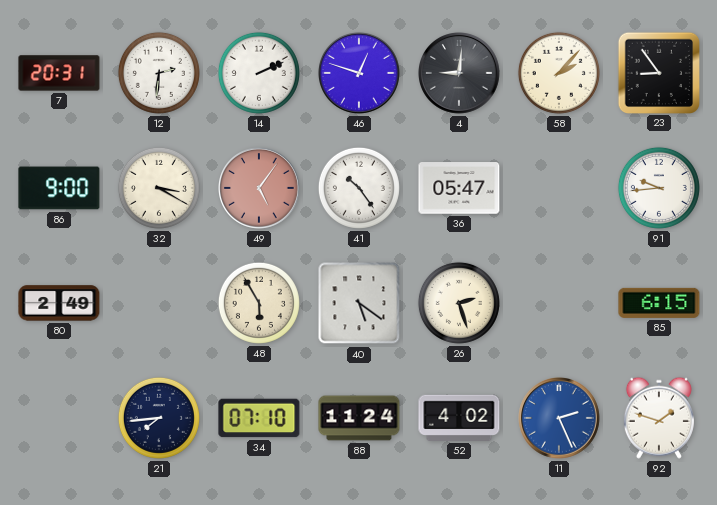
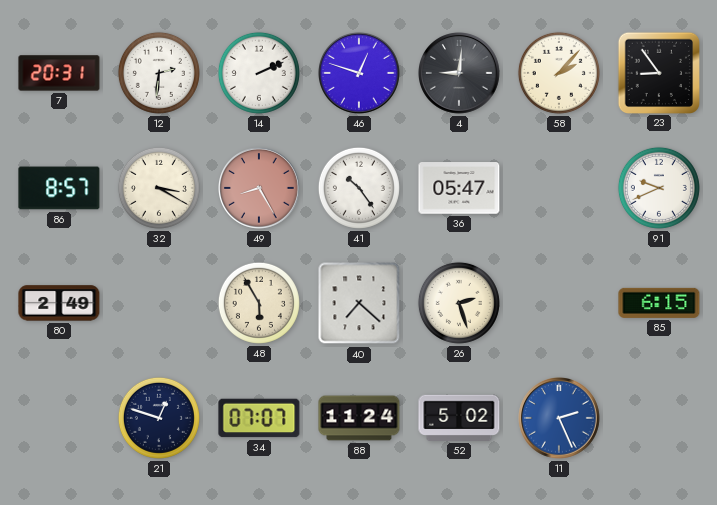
86: 9:00 -> 8:57
49: 5:06 -> 8:25
91: 9:44 -> 9:41
40: 5:21 -> 7:22
21: 7:44 -> 12:48
34: 07:10 -> 07:07
52: 4:02 -> 5:02
92: 1:48 -> none
